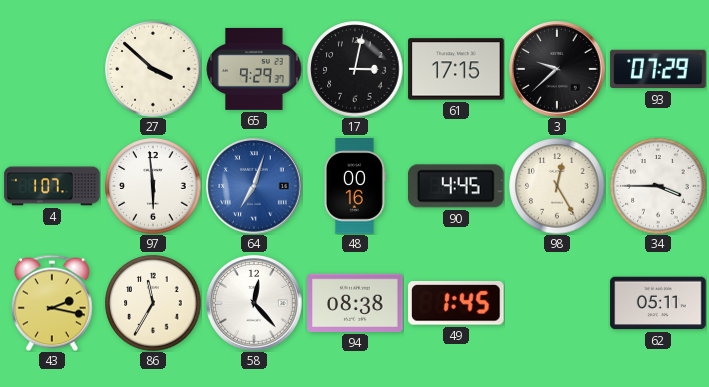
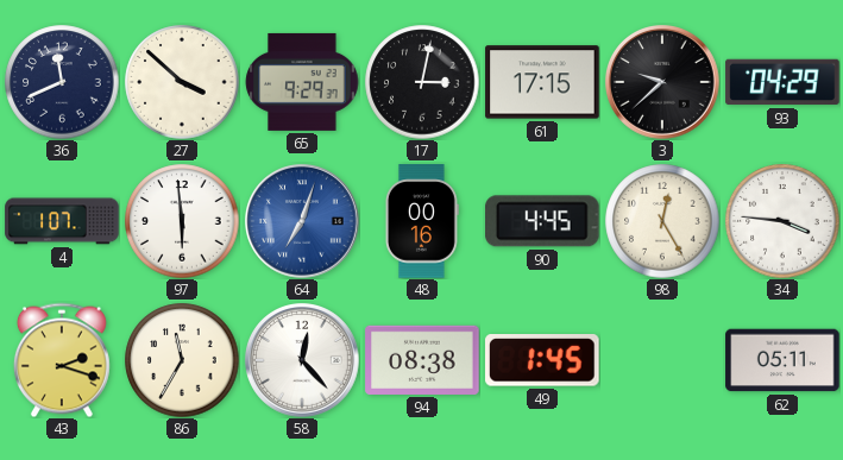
36: none -> 11:41
93: 07:29 -> 04:29
34: 3:45 -> 3:46
43: 2:17 -> 2:18
